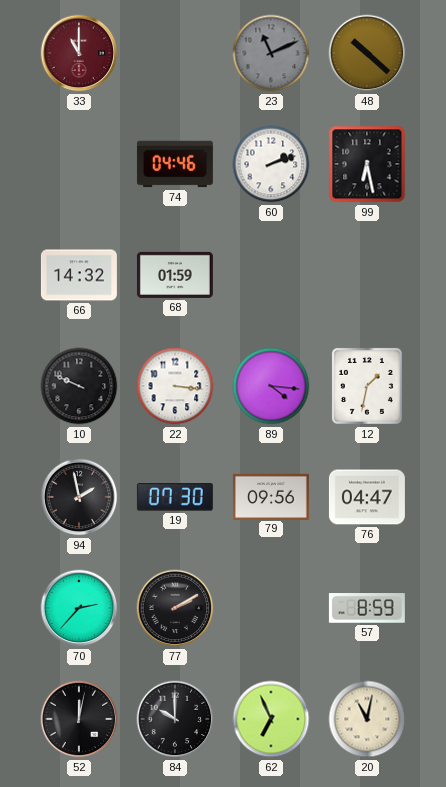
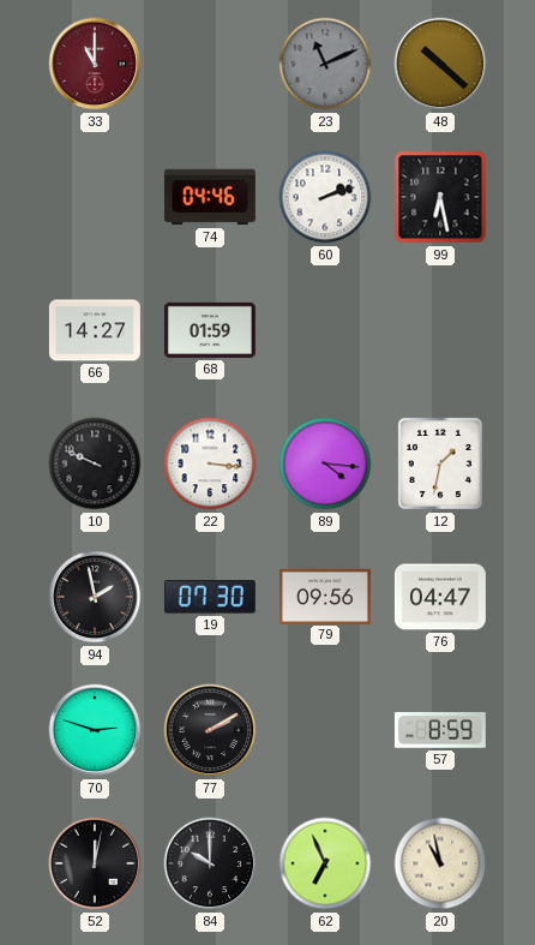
66: 14:32 -> 14:27
70: 2:37 -> 2:48
20: 11:02 -> 10:58
